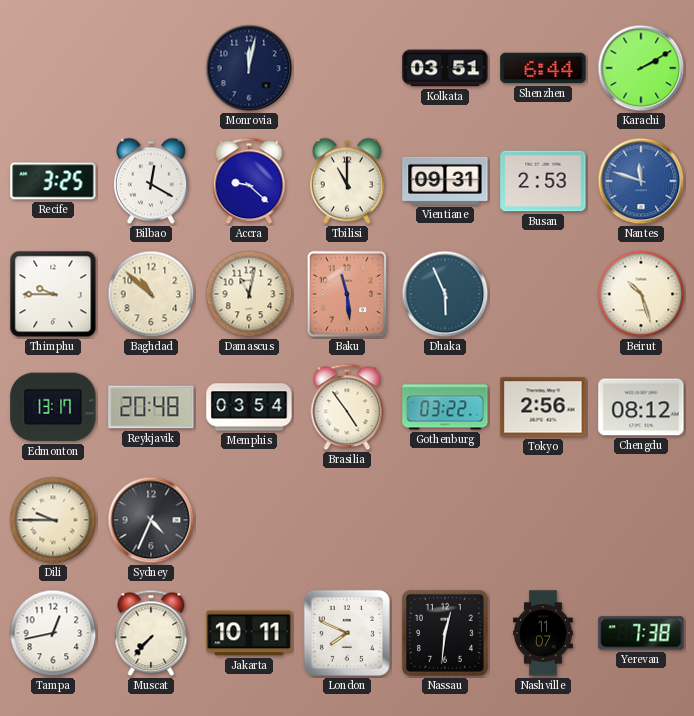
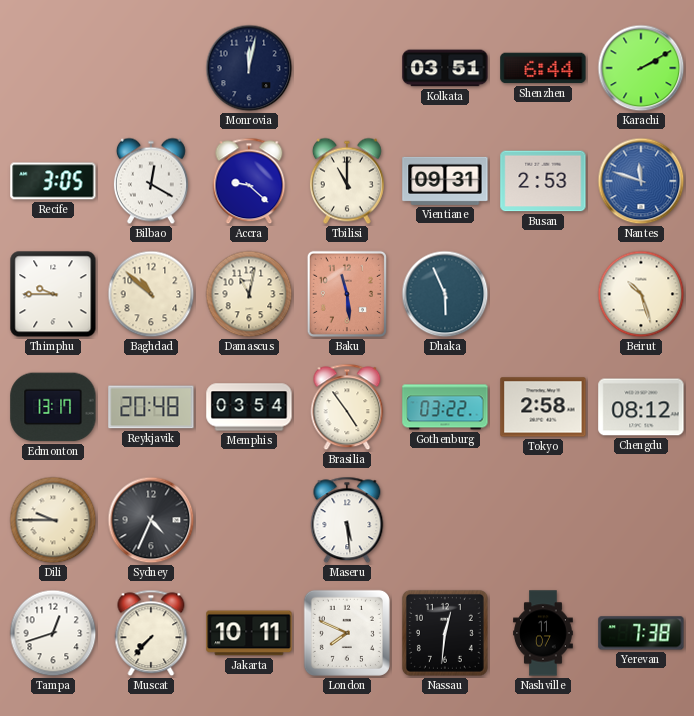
Recife: 3:25 -> 3:05
Tokyo: 2:56 -> 2:58
Maseru: none -> 5:29
Tampa: 12:43 -> 12:42
